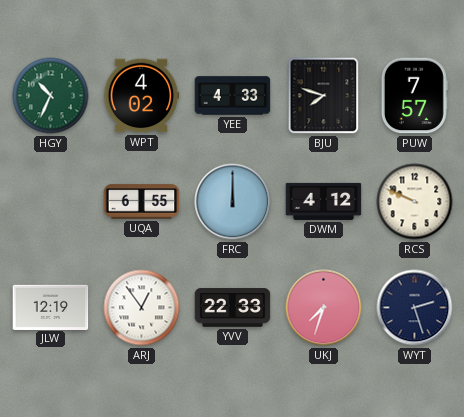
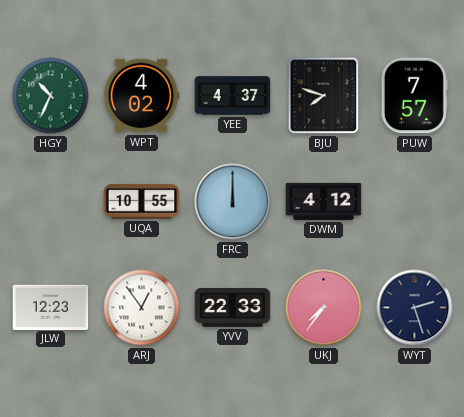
YEE: 4:33 -> 4:37
UQA: 6:55 -> 10:55
RCS: 9:49 -> none
JLW: 12:19 -> 12:23
UKJ: 7:33 -> 7:36
